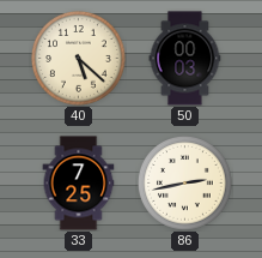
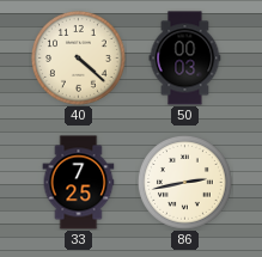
40: 5:22 -> 4:22
